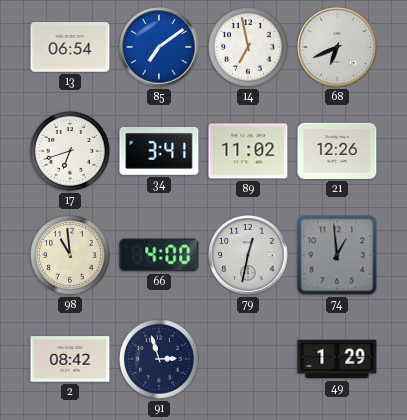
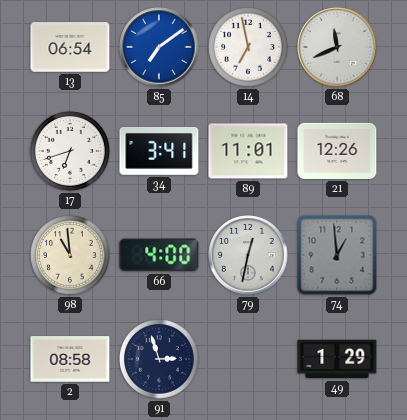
68: 6:41 -> 11:41
89: 11:02 -> 11:01
2: 08:42 -> 08:58
